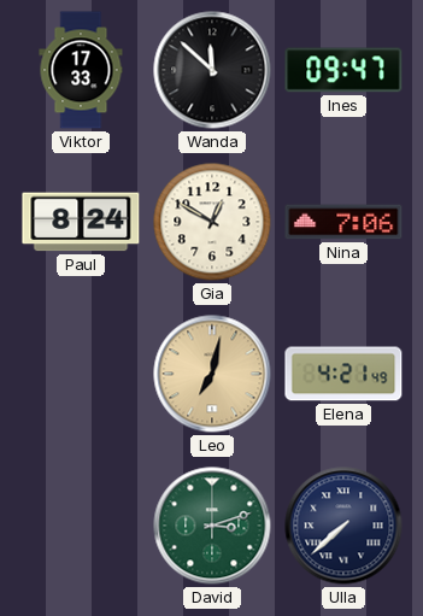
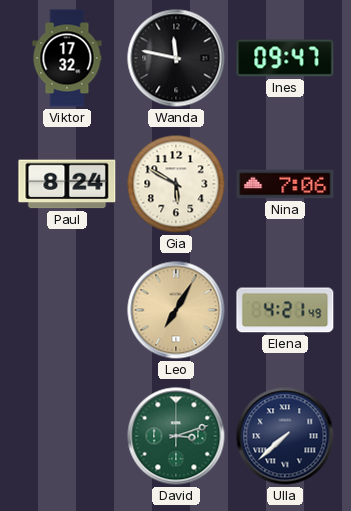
Viktor: 17:33 -> 17:32
Wanda: 11:52 -> 11:47
Gia: 12:50 -> 5:50
Leo: 7:02 -> 7:05
